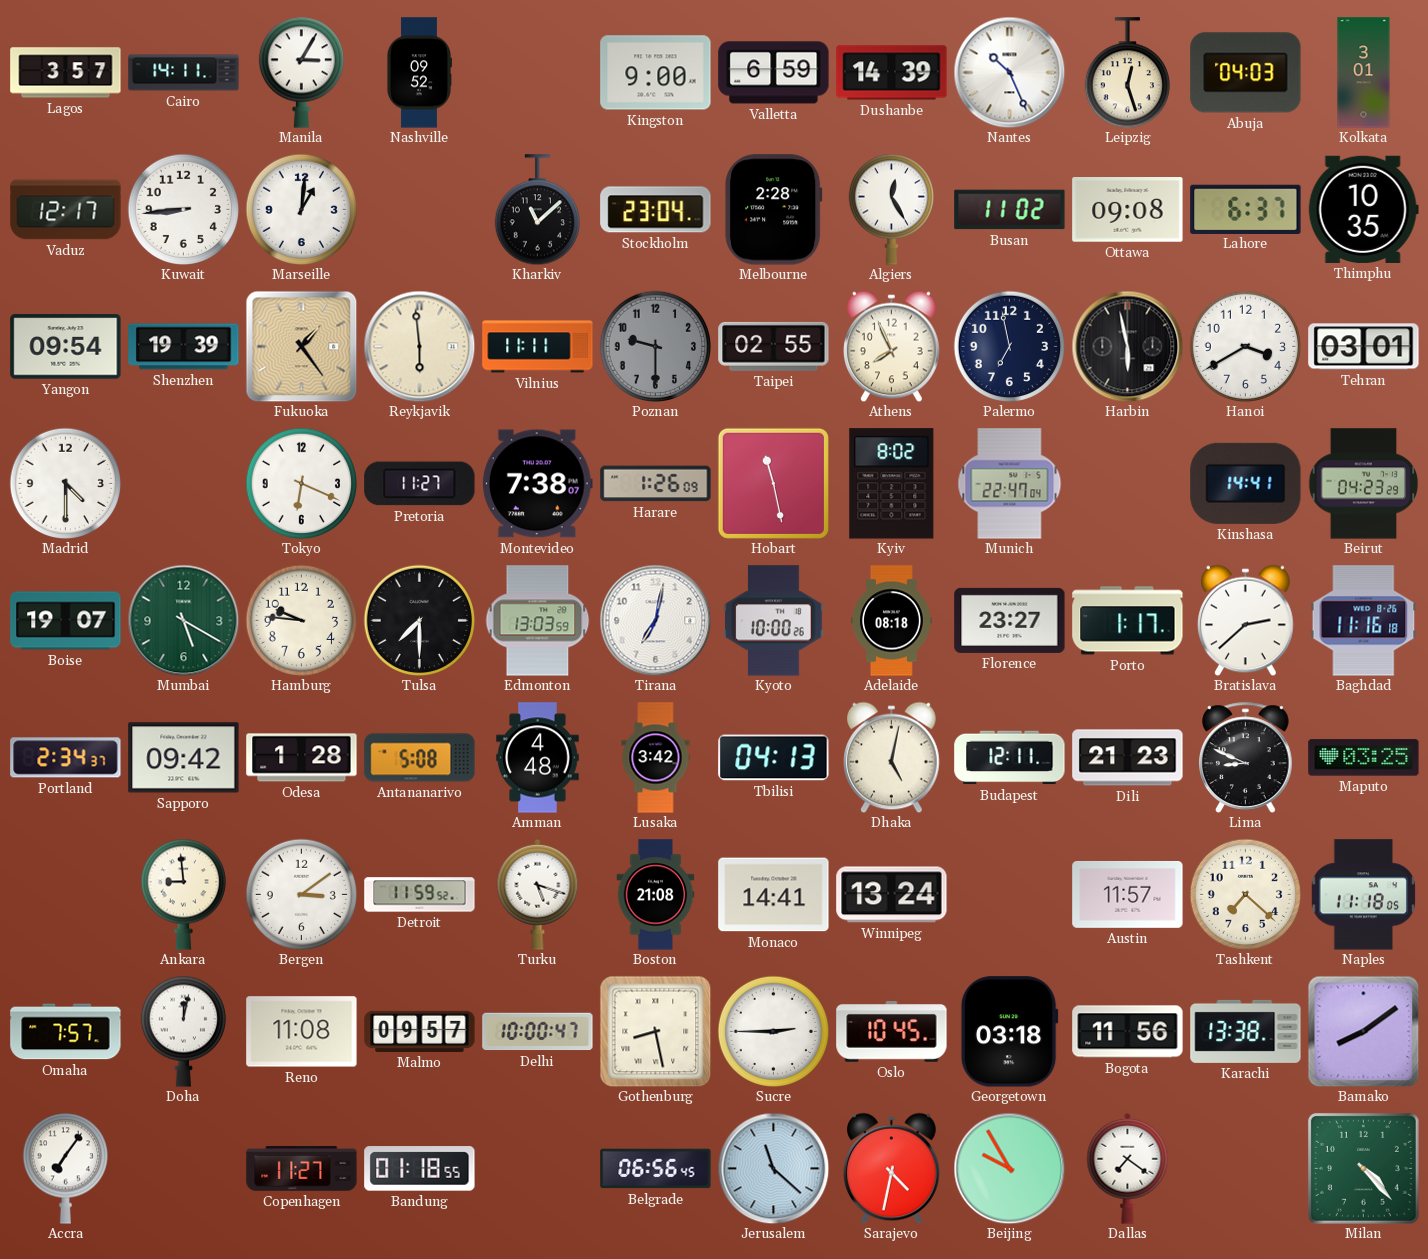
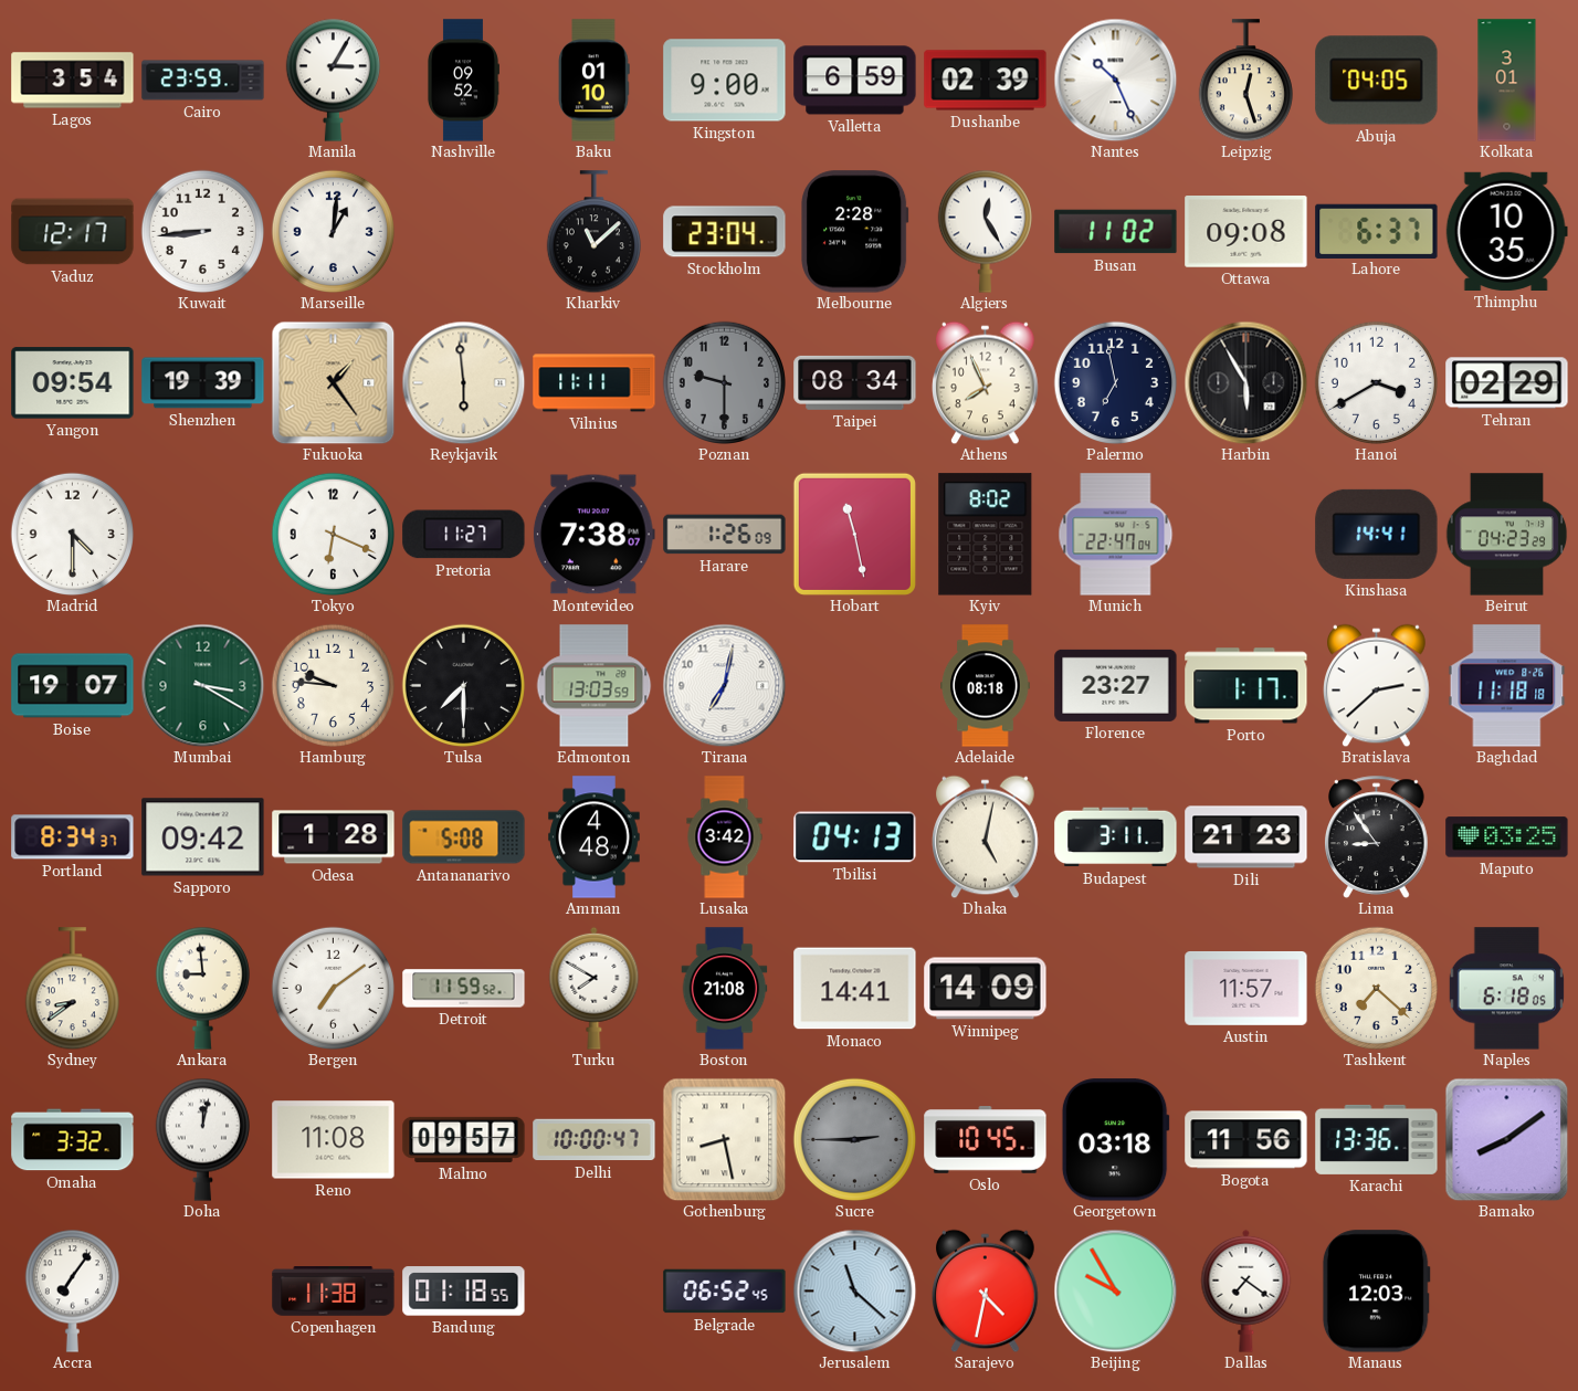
Lagos: 3:57 -> 3:54
Cairo: 14:11 -> 23:59
Baku: none -> 01:10
Dushanbe: 14:39 -> 02:39
Abuja: 04:03 -> 04:05
Taipei: 02:55 -> 08:34
Harbin: 5:58 -> 5:55
Tehran: 03:01 -> 02:29
Mumbai: 5:20 -> 3:20
Kyoto: 10:00 -> none
Baghdad: 11:16 -> 11:18
Portland: 2:34 -> 8:34
Budapest: 12:11 -> 3:11
Lima: 8:49 -> 8:54
Sydney: none -> 8:39
Bergen: 3:09 -> 7:09
Turku: 5:18 -> 7:50
Winnipeg: 13:24 -> 14:09
Naples: 11:18 -> 6:18
Omaha: 7:57 -> 3:32
Sucre dial: white -> grey
Karachi: 13:38 -> 13:36
Copenhagen: 11:27 -> 11:38
Belgrade: 06:56 -> 06:52
Manaus: none -> 12:03
Milan: 4:23 -> none
